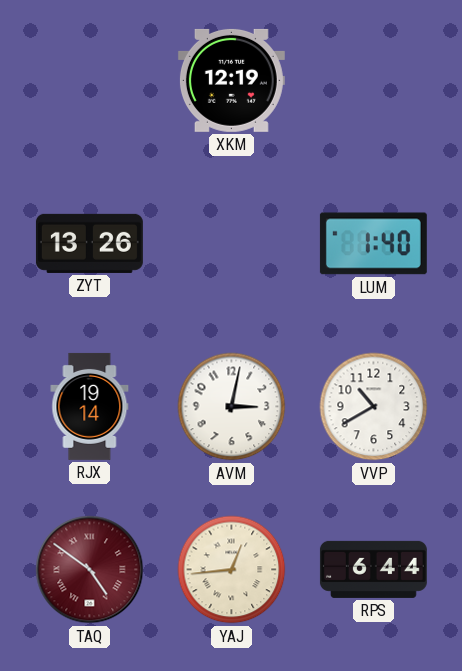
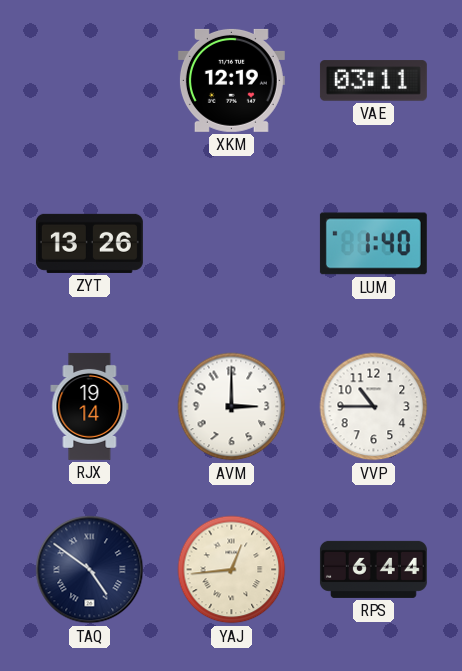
VAE: none -> 03:11
AVM: 3:02 -> 3:00
VVP: 10:40 -> 10:45
TAQ dial: burgundy -> navy
